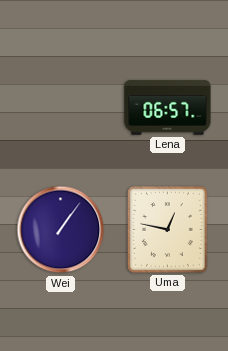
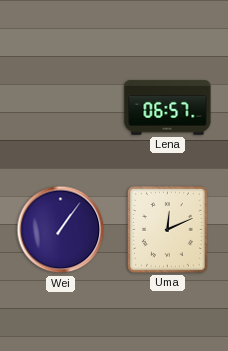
Uma: 12:47 -> 12:11
